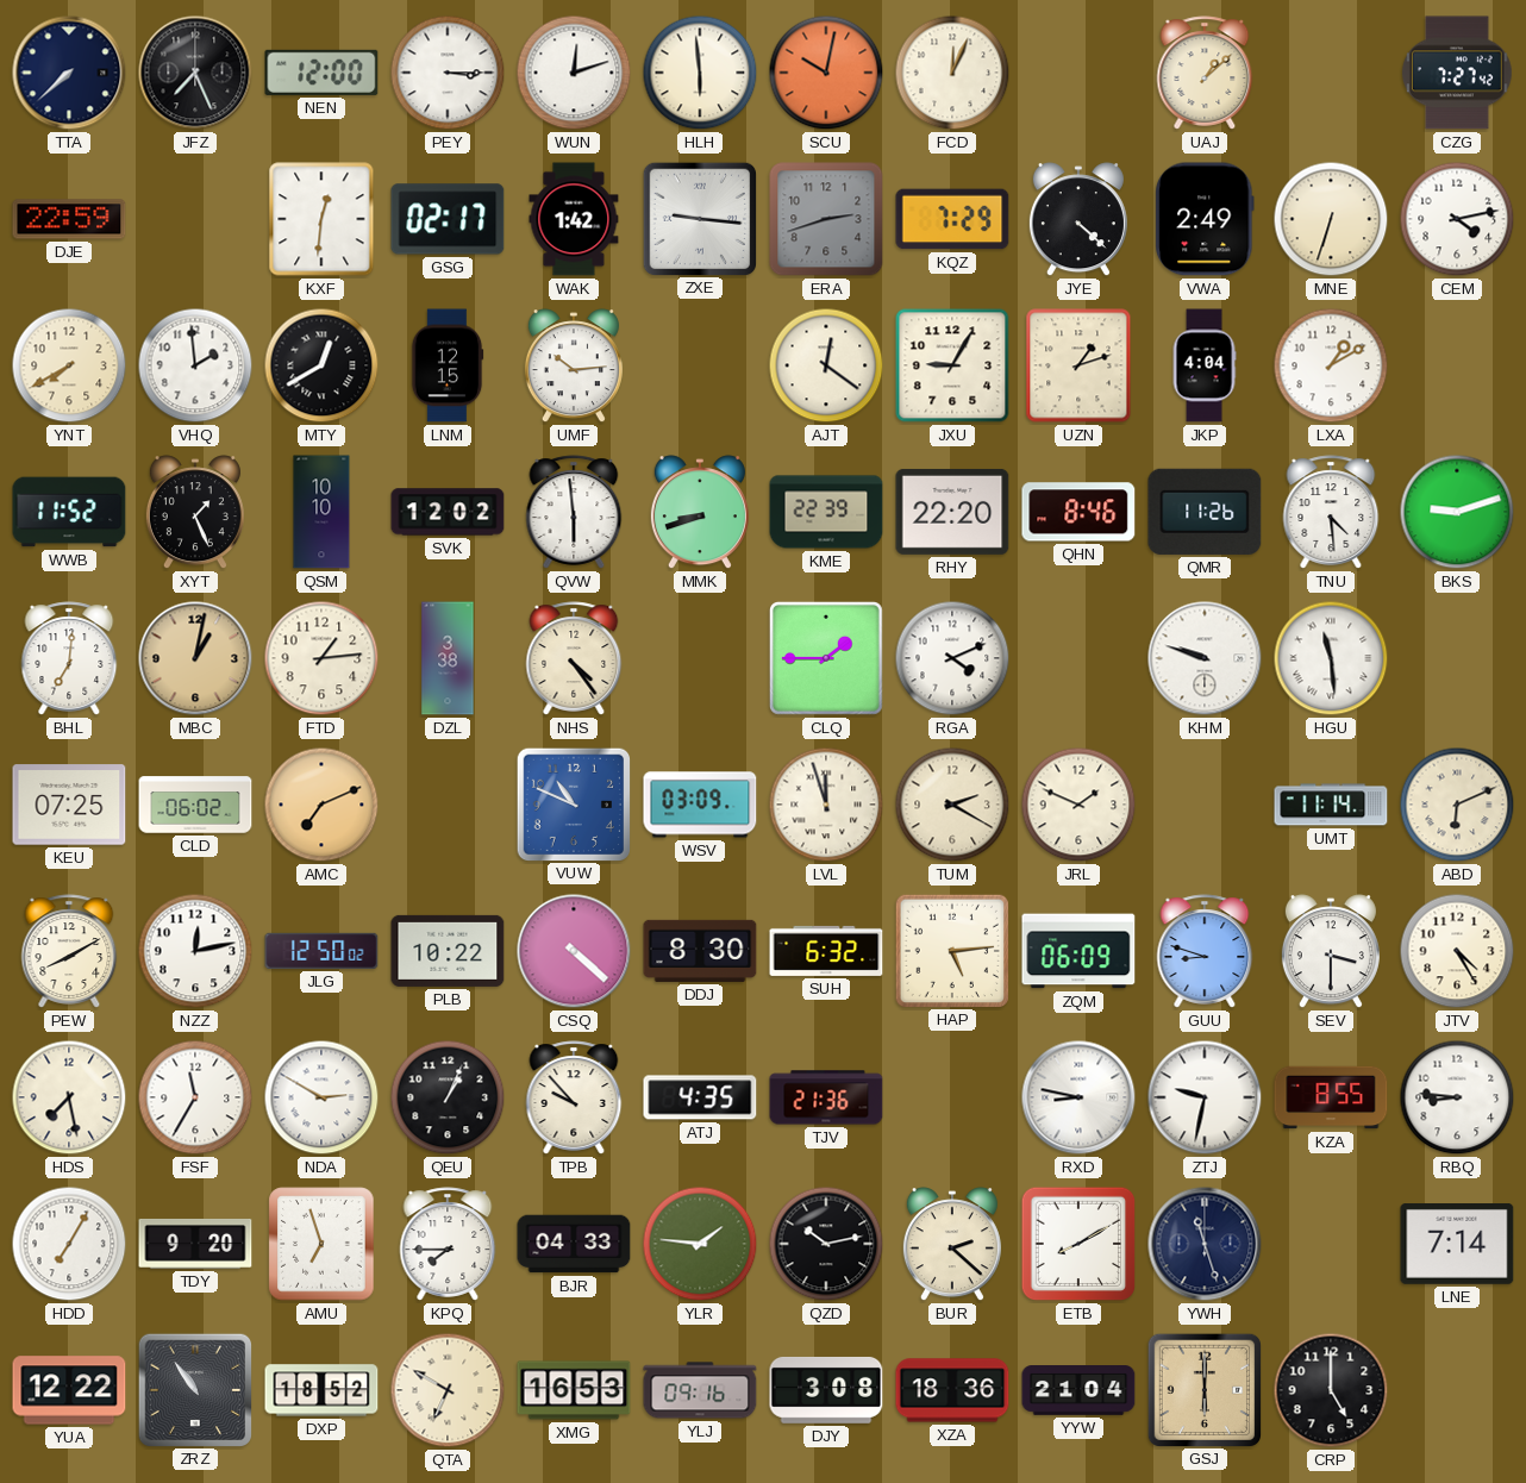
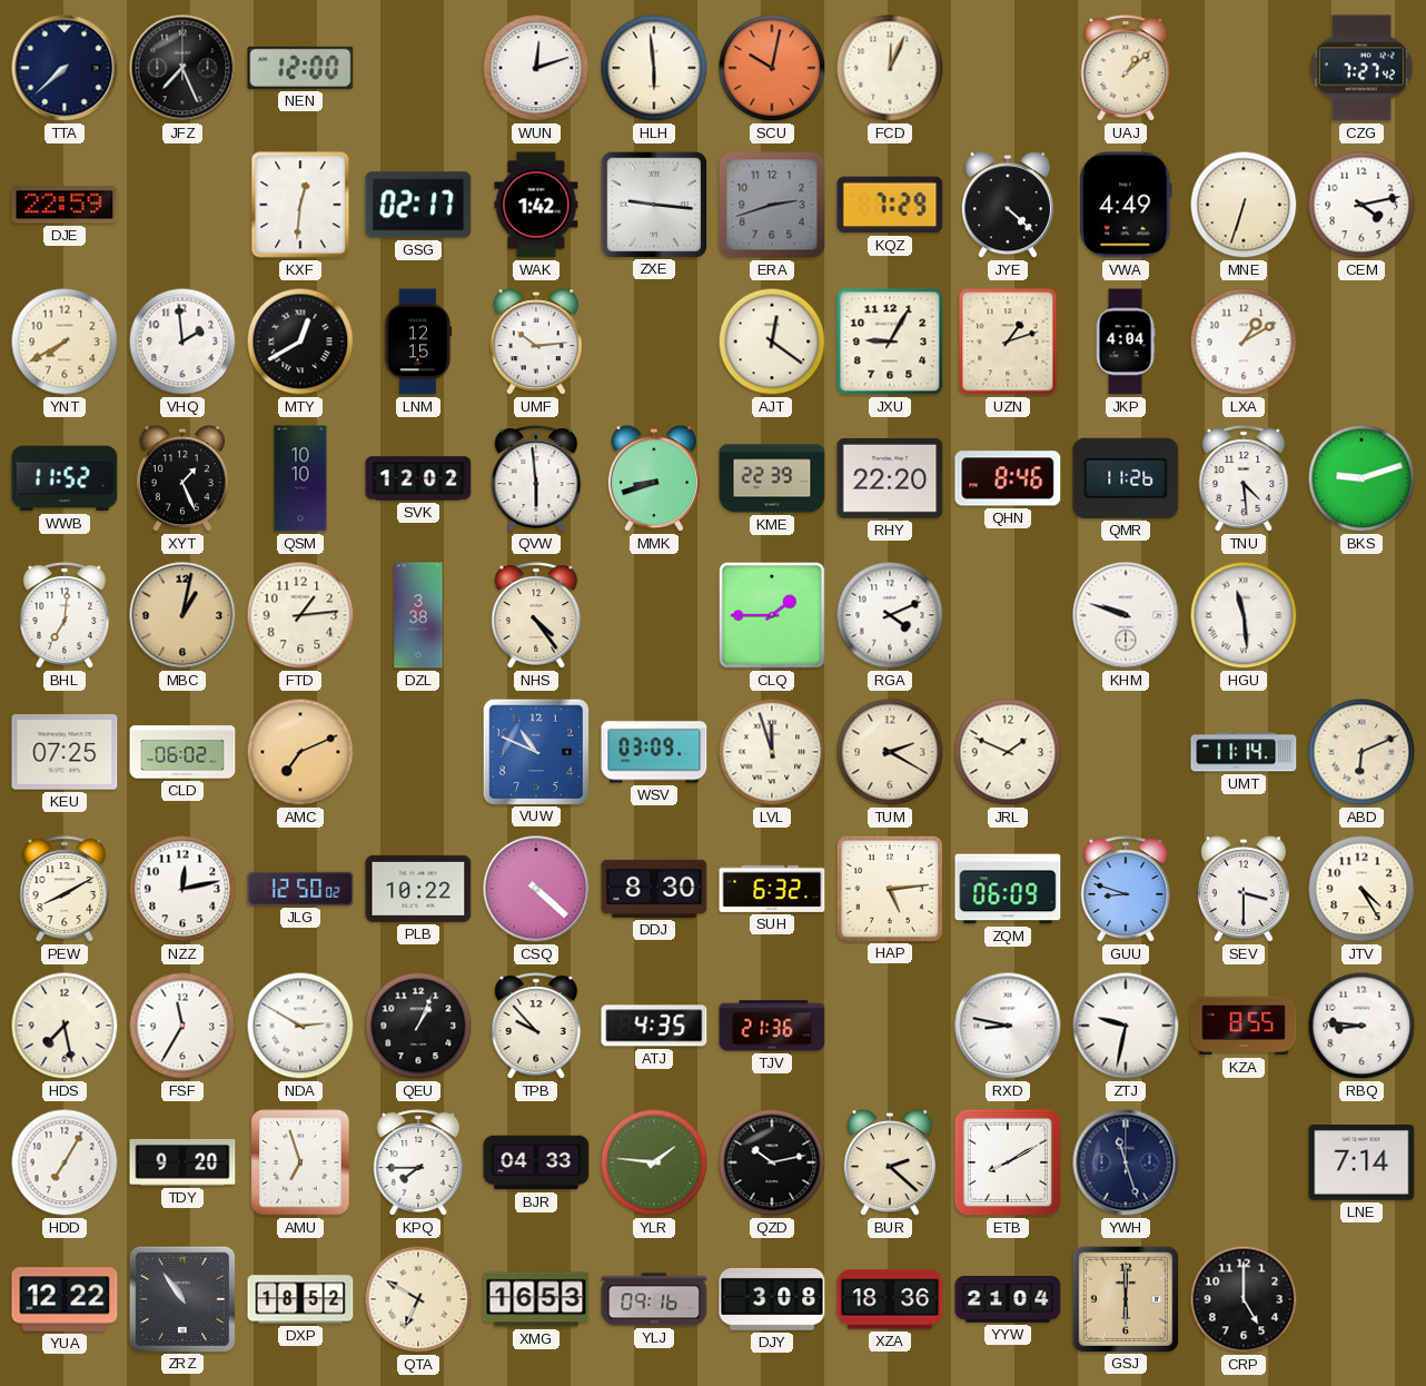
PEY: 3:15 -> none
VWA: 2:49 -> 4:49
